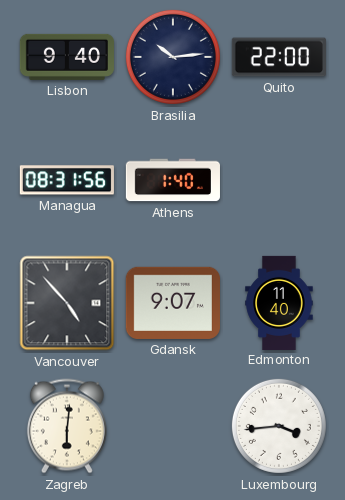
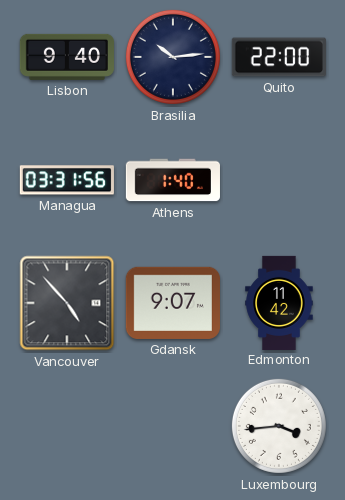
Managua: 08:31 -> 03:31
Edmonton: 11:40 -> 11:42
Zagreb: 6:01 -> none
